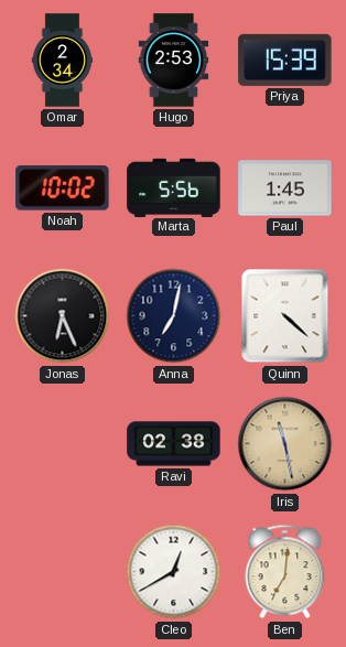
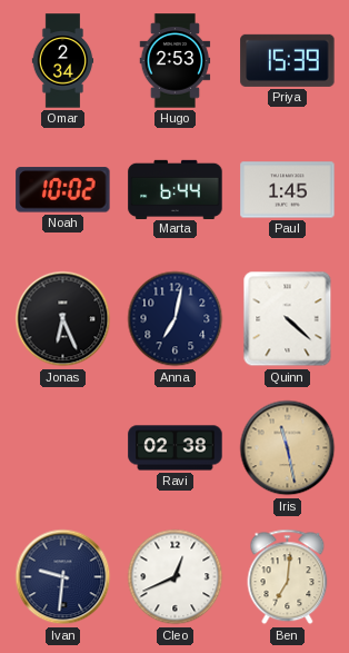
Marta: 5:56 -> 6:44
Ivan: none -> 9:31
Cleo: 12:40 -> 12:41
